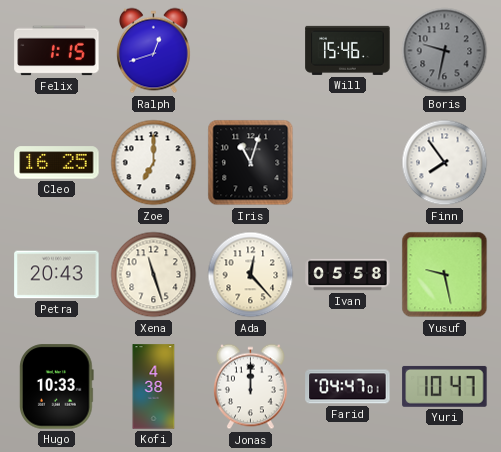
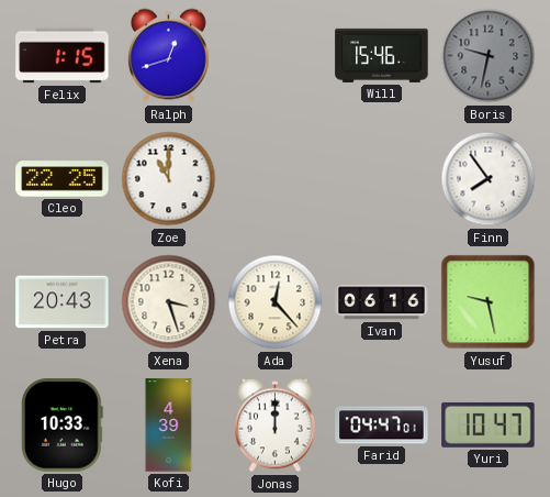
Cleo: 16:25 -> 22:25
Zoe: 7:00 -> 11:00
Iris: 11:03 -> none
Xena: 11:27 -> 3:27
Ivan: 05:58 -> 06:16
Kofi: 4:38 -> 4:39
